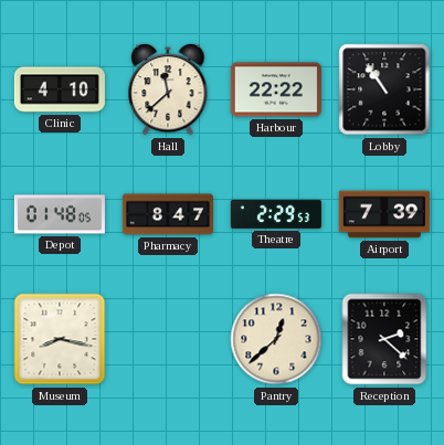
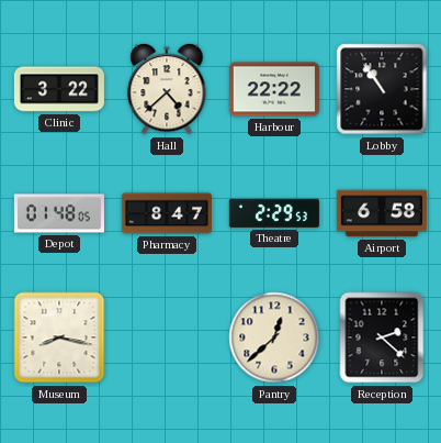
Clinic: 4:10 -> 3:22
Hall: 11:38 -> 4:38
Airport: 7:39 -> 6:58
